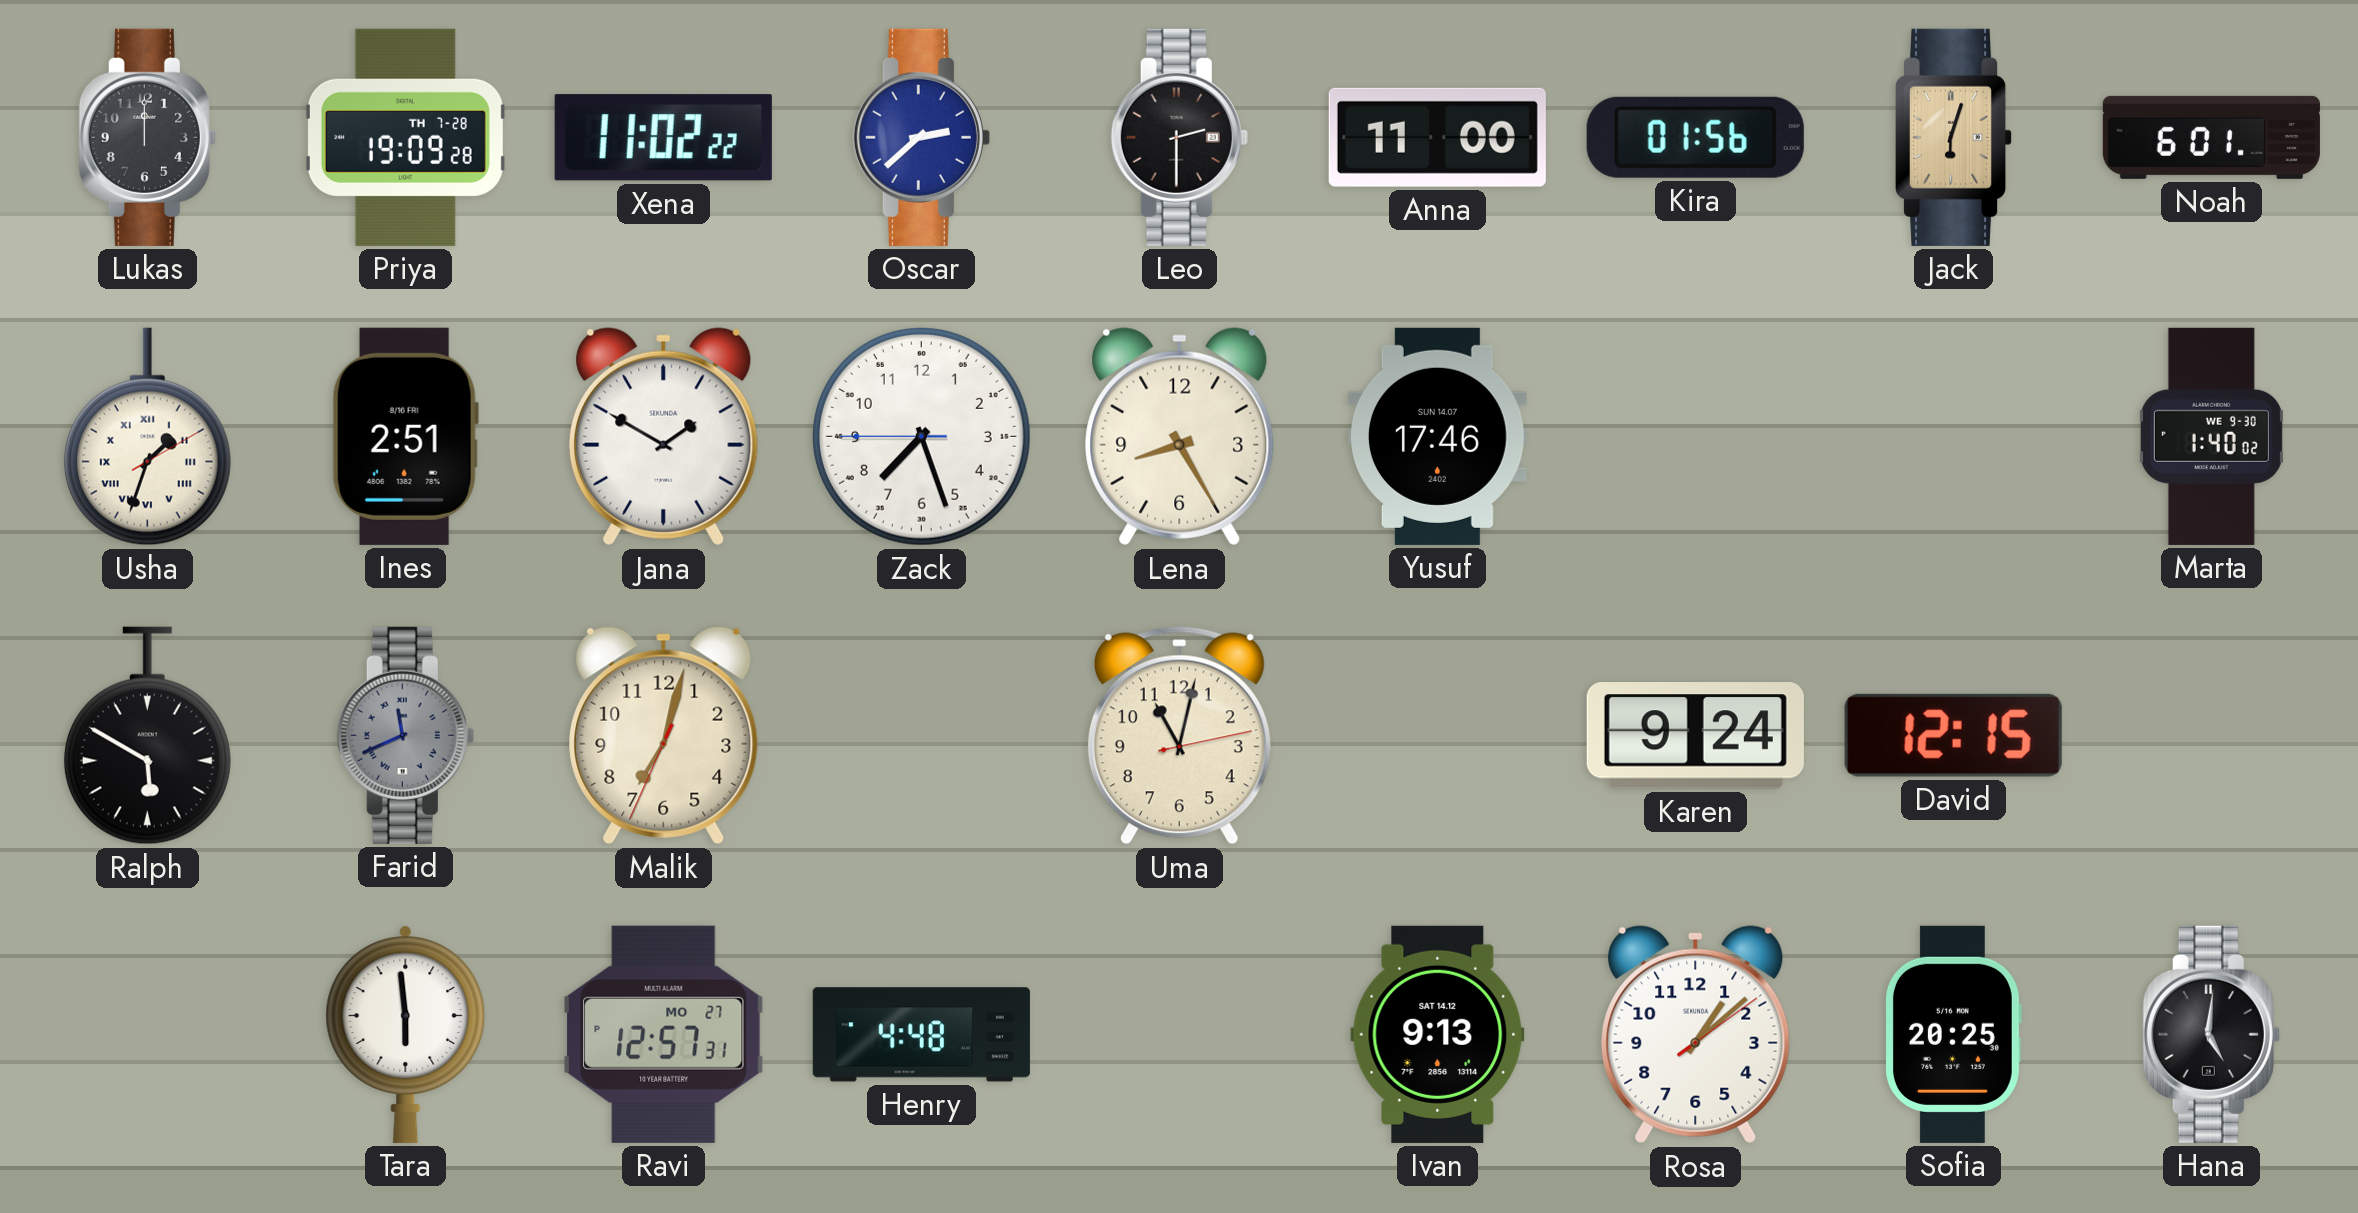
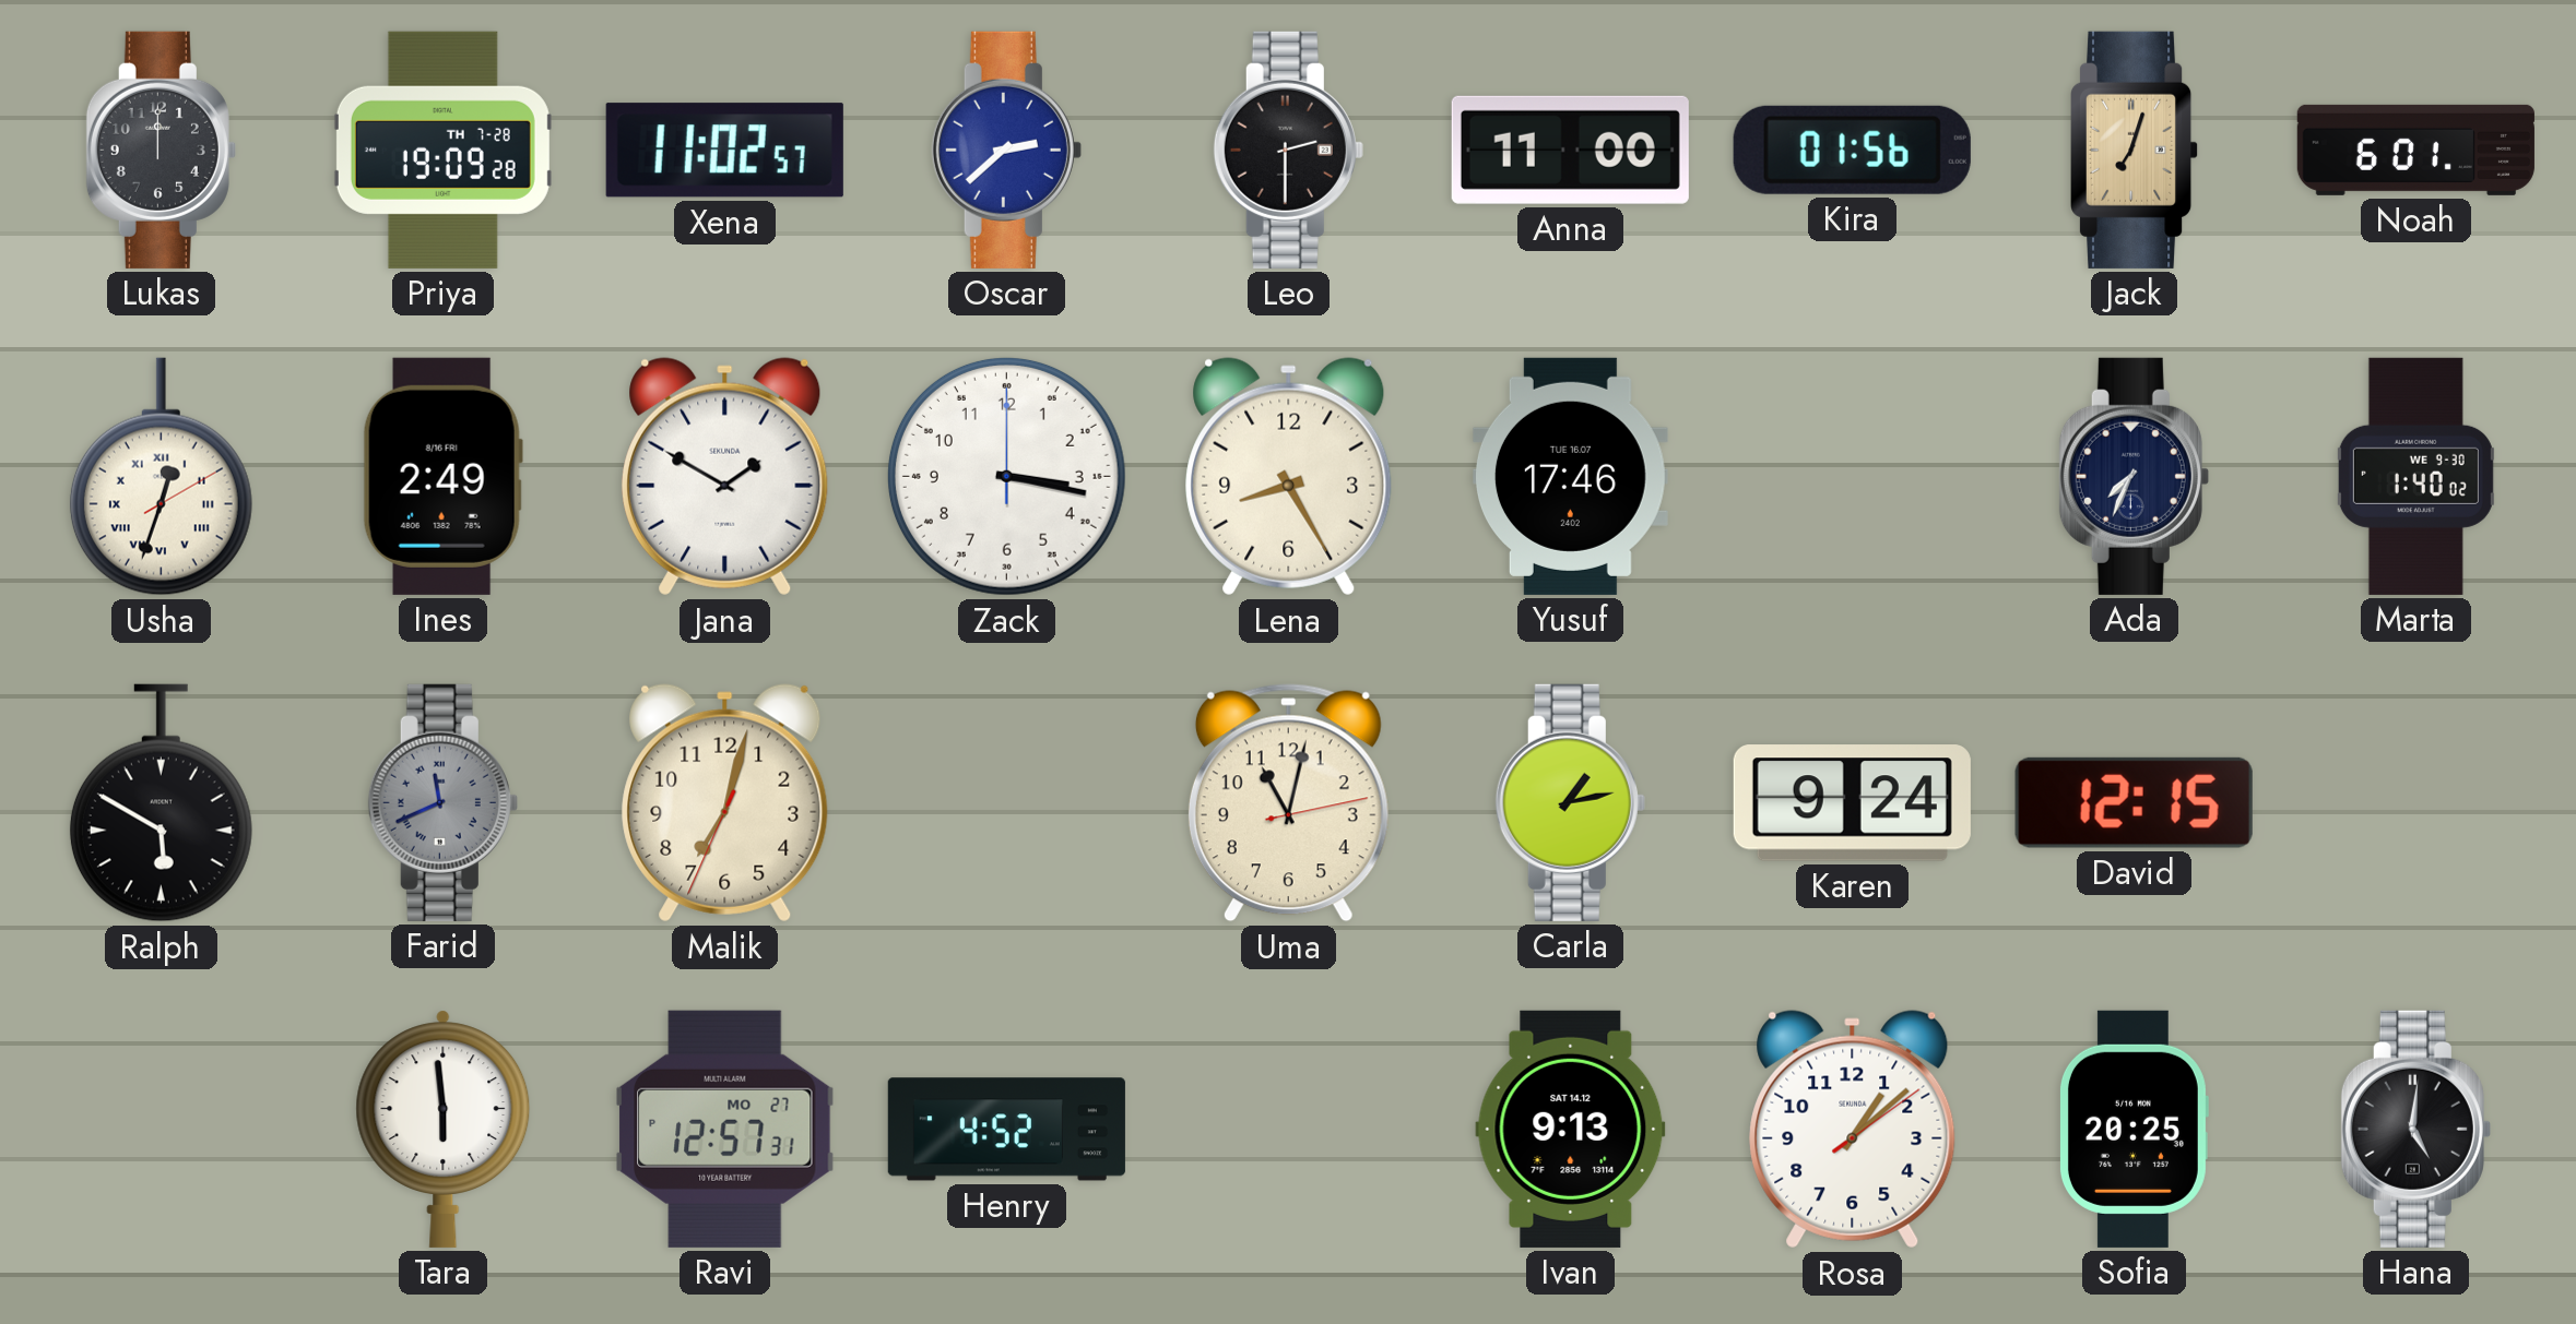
Xena: 11:02:22 -> 11:02:57
Jack: 6:03 -> 7:03
Usha: 1:33 -> 12:33
Ines: 2:51 -> 2:49
Zack: 7:26 -> 3:17
Yusuf date: SUN 14.07 -> TUE 16.07
Ada: none -> 7:34
Carla: none -> 1:13
Henry: 4:48 -> 4:52
